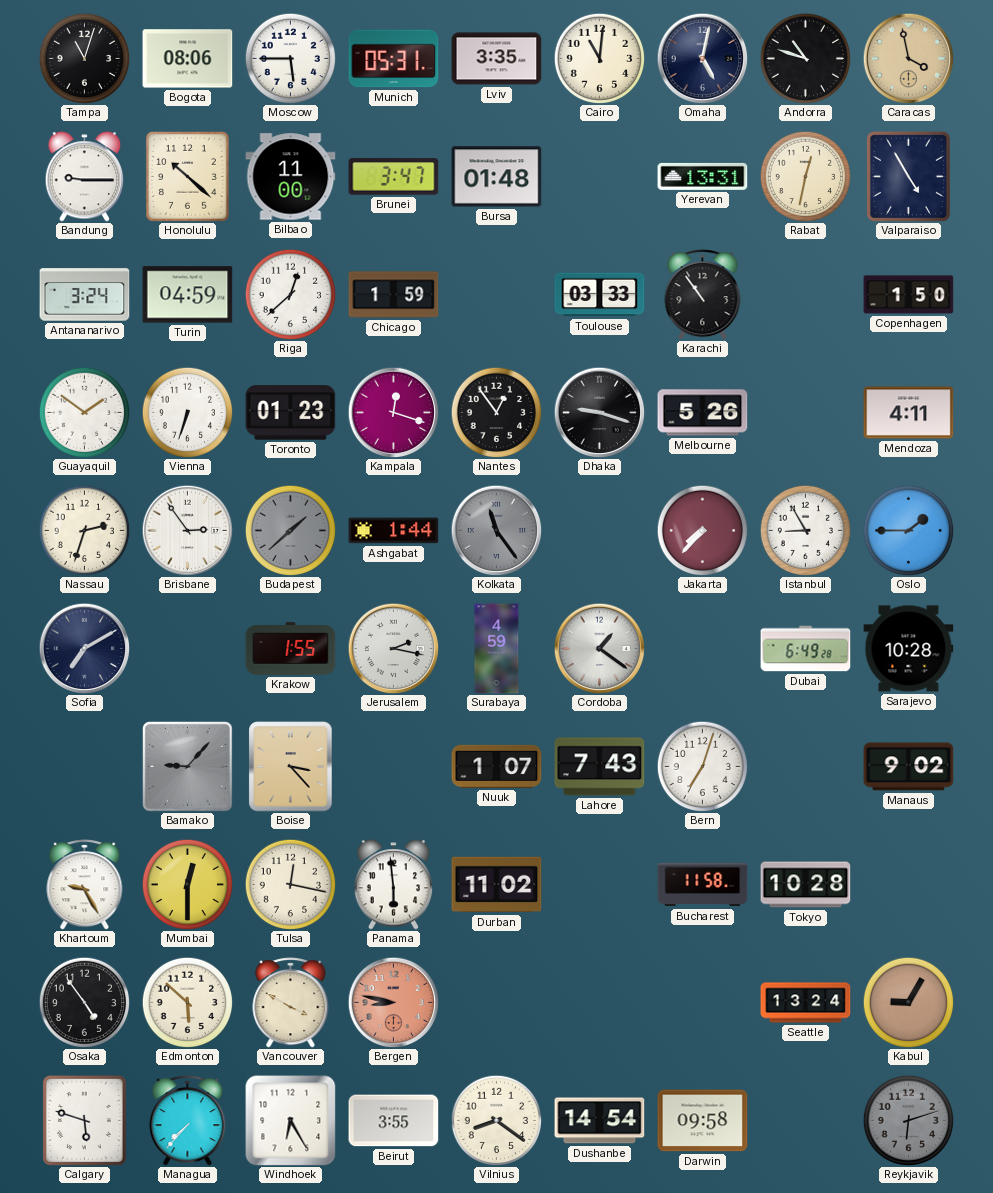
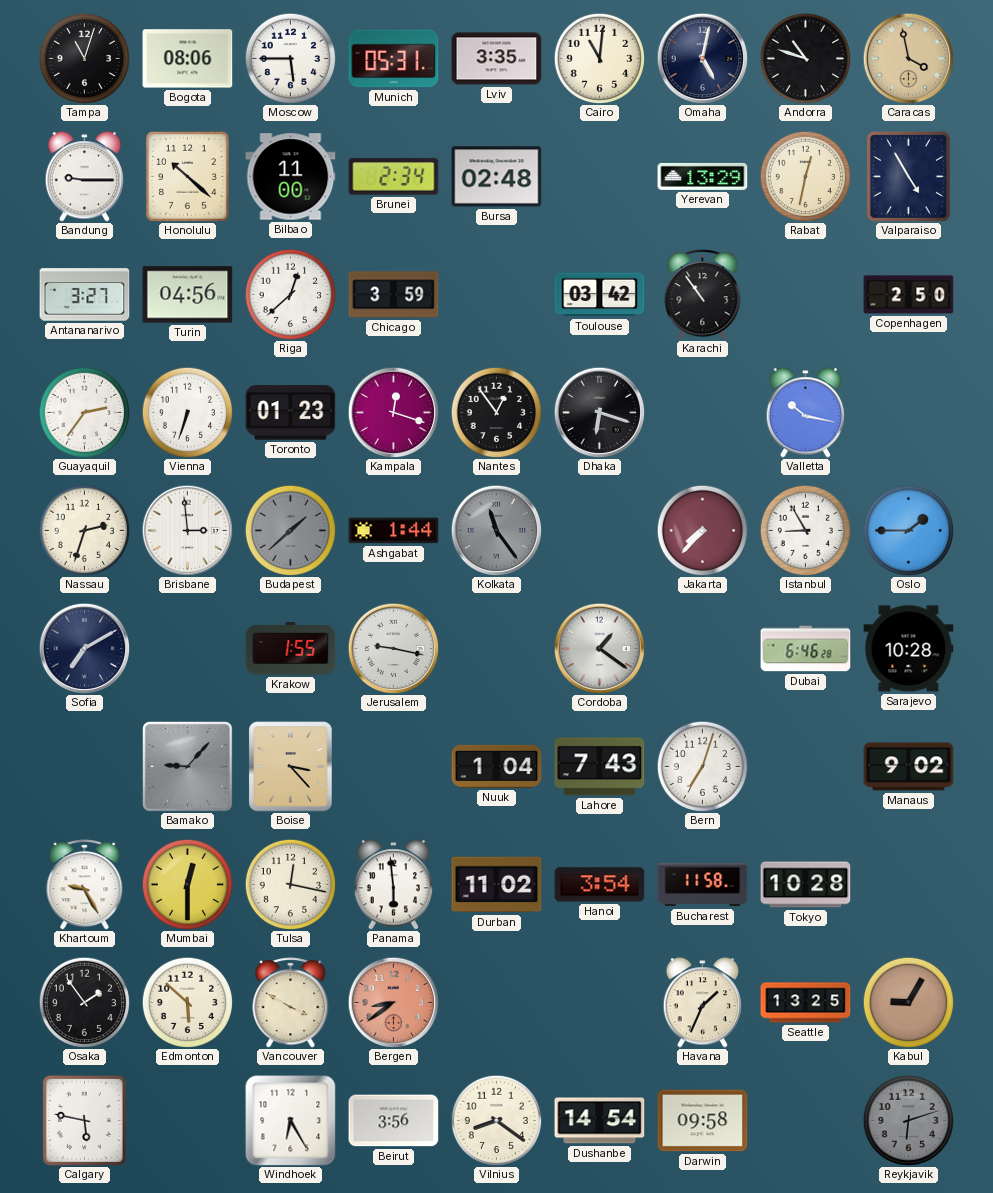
Brunei: 3:47 -> 2:34
Bursa: 01:48 -> 02:48
Yerevan: 13:31 -> 13:29
Antananarivo: 3:24 -> 3:27
Turin: 04:59 -> 04:56
Chicago: 1:59 -> 3:59
Toulouse: 03:33 -> 03:42
Copenhagen: 1:50 -> 2:50
Guayaquil: 1:51 -> 2:36
Dhaka: 9:18 -> 6:18
Melbourne: 5:26 -> none
Valletta: none -> 10:17
Mendoza: 4:11 -> none
Brisbane: 2:54 -> 2:59
Jerusalem: 2:17 -> 9:17
Surabaya: 4:59 -> none
Dubai: 6:49 -> 6:46
Nuuk: 1:07 -> 1:04
Hanoi: none -> 3:54
Osaka: 4:54 -> 1:54
Bergen: 8:47 -> 8:39
Havana: none -> 1:34
Seattle: 13:24 -> 13:25
Calgary: 5:48 -> 5:47
Managua: 7:37 -> none
Beirut: 3:55 -> 3:56
